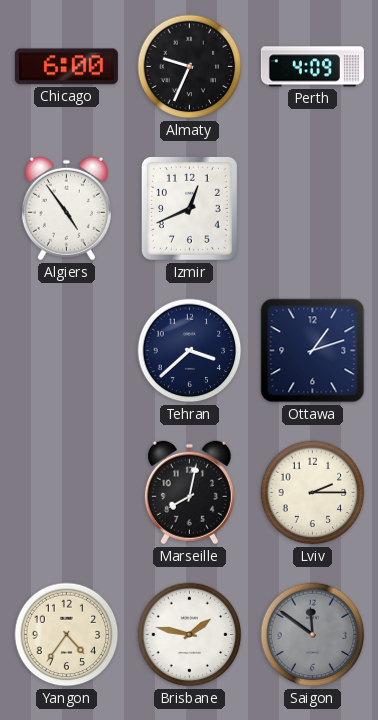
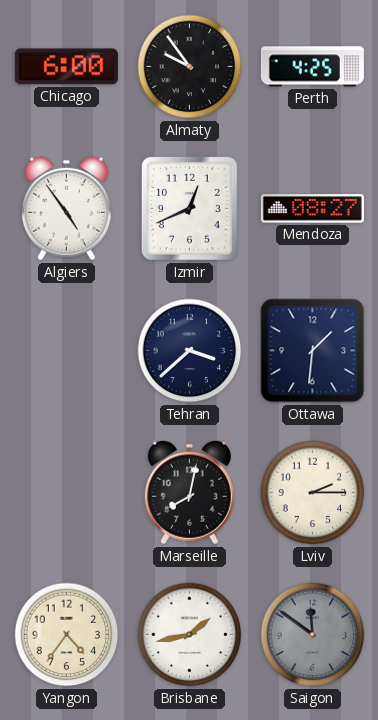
Almaty: 9:34 -> 9:54
Perth: 4:09 -> 4:25
Mendoza: none -> 08:27
Ottawa: 1:12 -> 1:31
Brisbane: 1:47 -> 1:43
